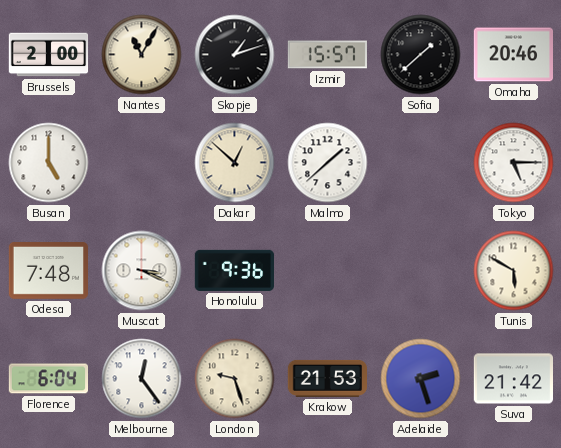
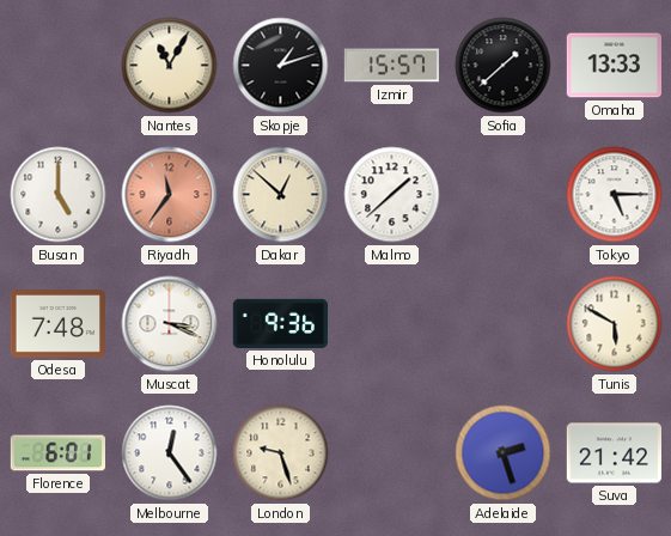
Brussels: 2:00 -> none
Omaha: 20:46 -> 13:33
Riyadh: none -> 11:36
Florence: 6:04 -> 6:01
Krakow: 21:53 -> none
